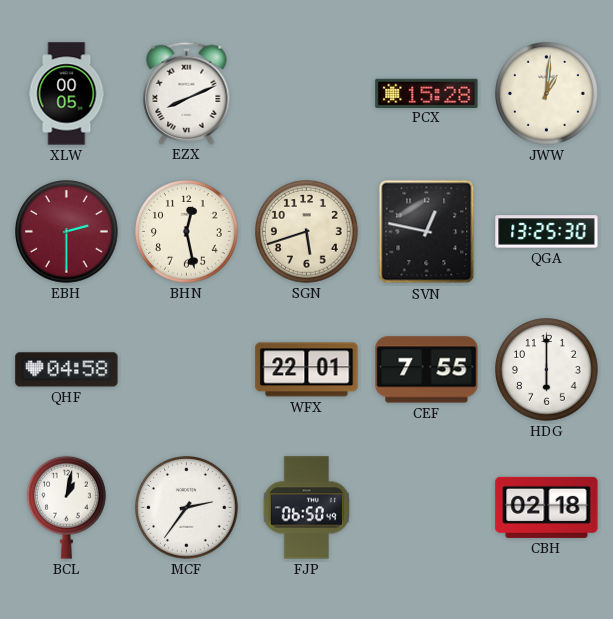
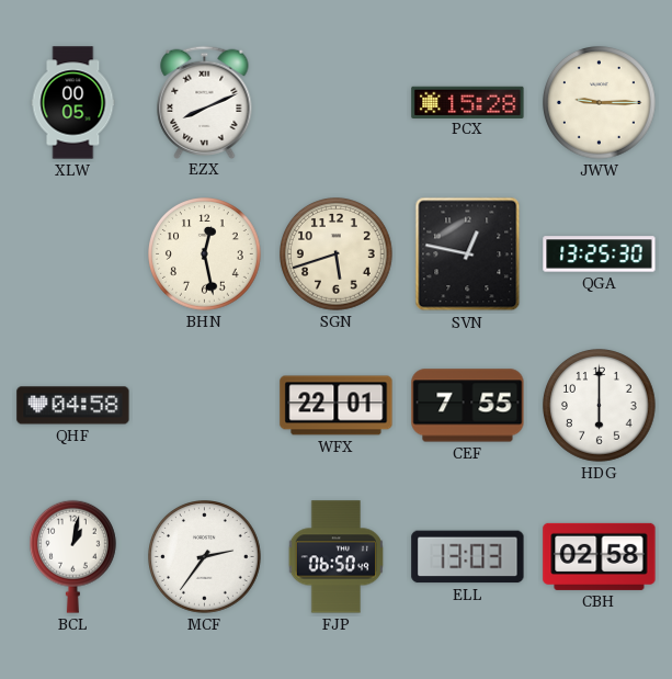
JWW: 1:01 -> 9:15
EBH: 2:30 -> none
ELL: none -> 13:03
CBH: 02:18 -> 02:58
